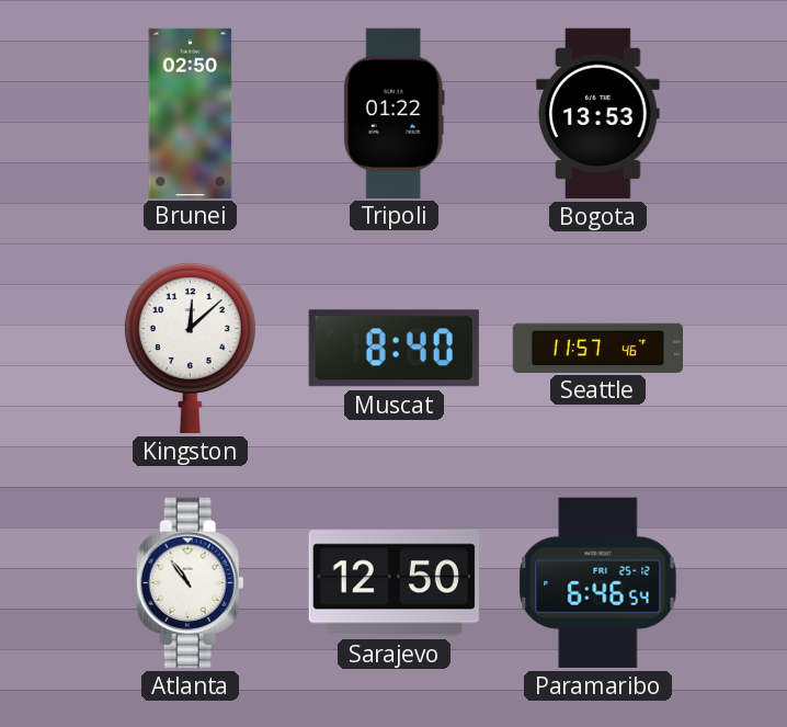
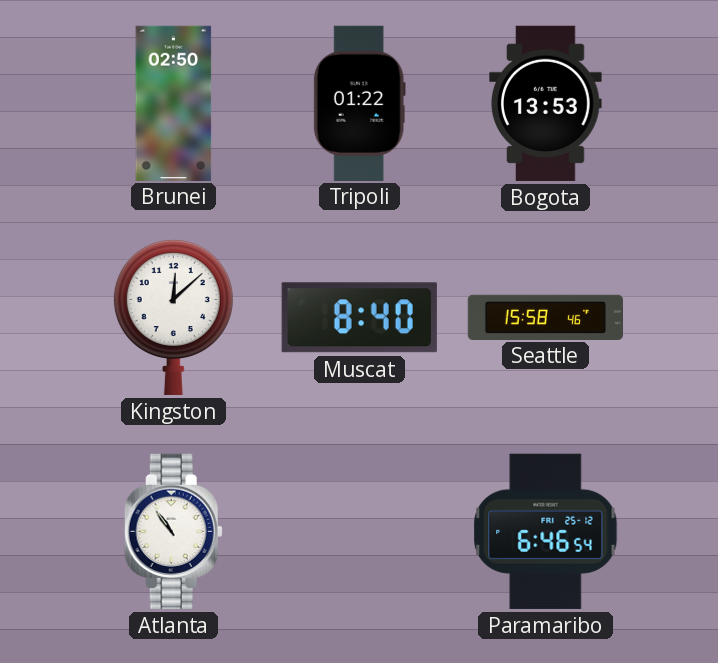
Seattle: 11:57 -> 15:58
Sarajevo: 12:50 -> none
